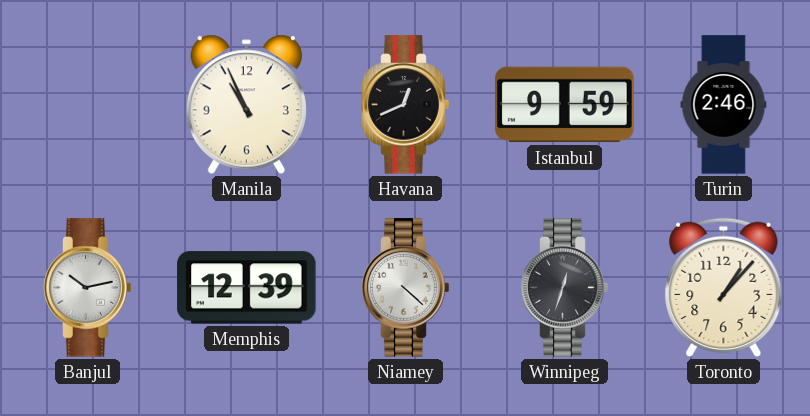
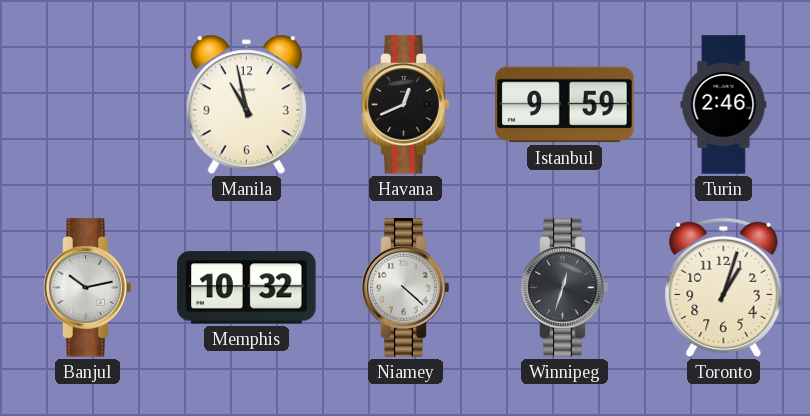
Manila: 10:56 -> 10:58
Memphis: 12:39 -> 10:32
Toronto: 1:07 -> 1:03
